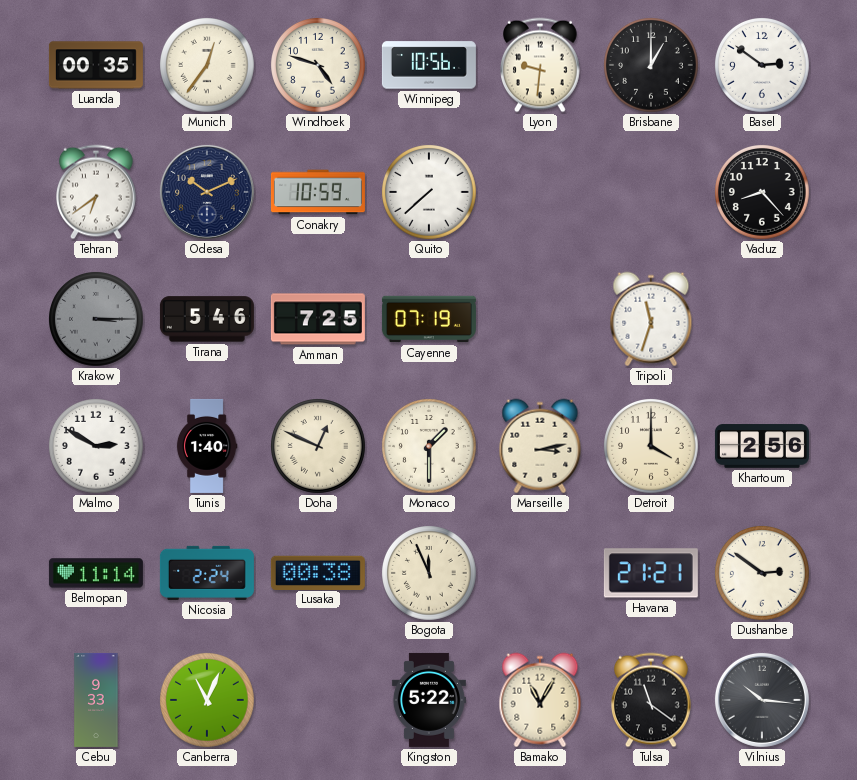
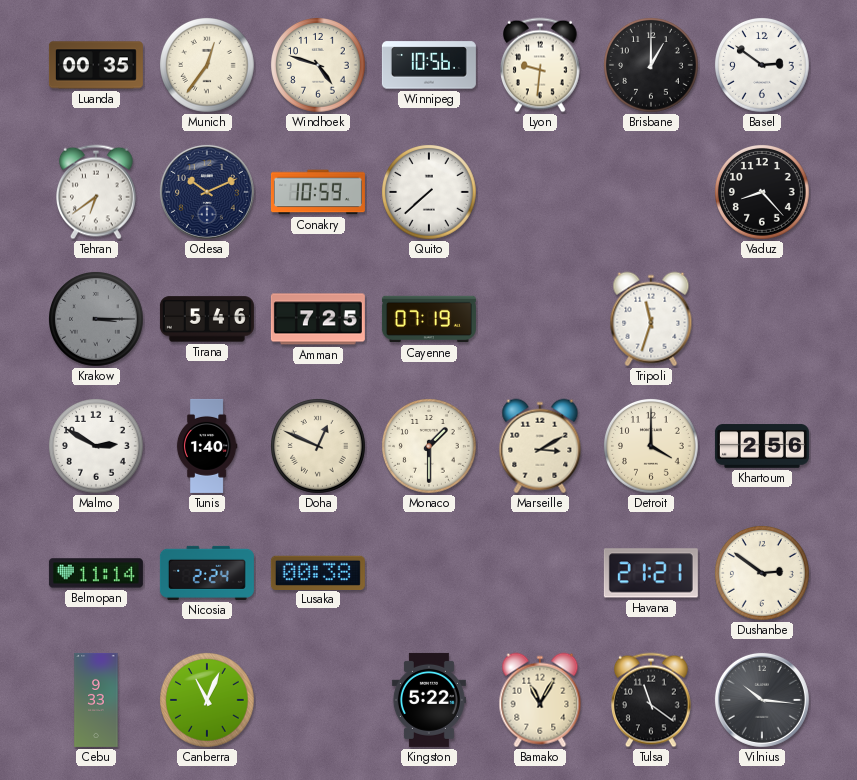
Marseille: 3:13 -> 3:10
Bogota: 11:56 -> none
